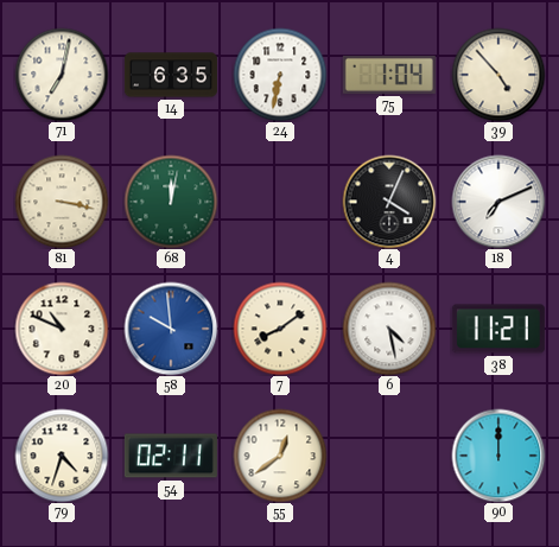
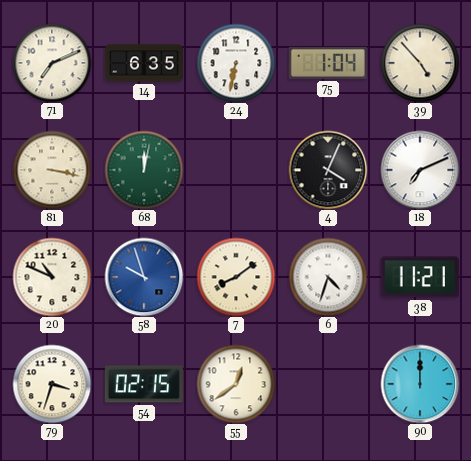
71: 7:02 -> 7:11
58: 9:59 -> 9:57
6: 4:28 -> 4:33
79: 4:33 -> 3:33
54: 02:11 -> 02:15
